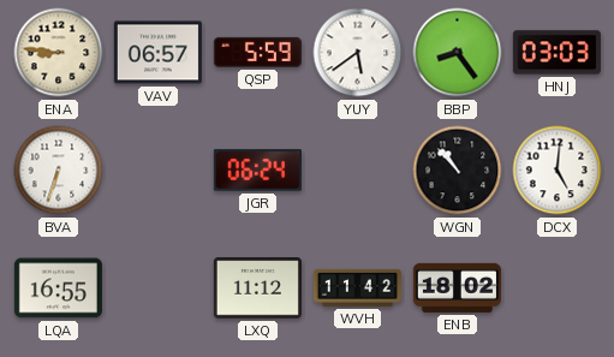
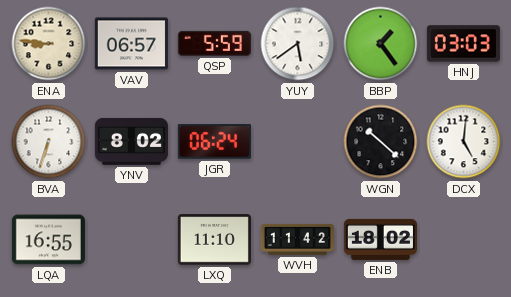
BBP: 8:24 -> 1:24
YNV: none -> 8:02
WGN: 10:53 -> 10:22
LXQ: 11:12 -> 11:10
